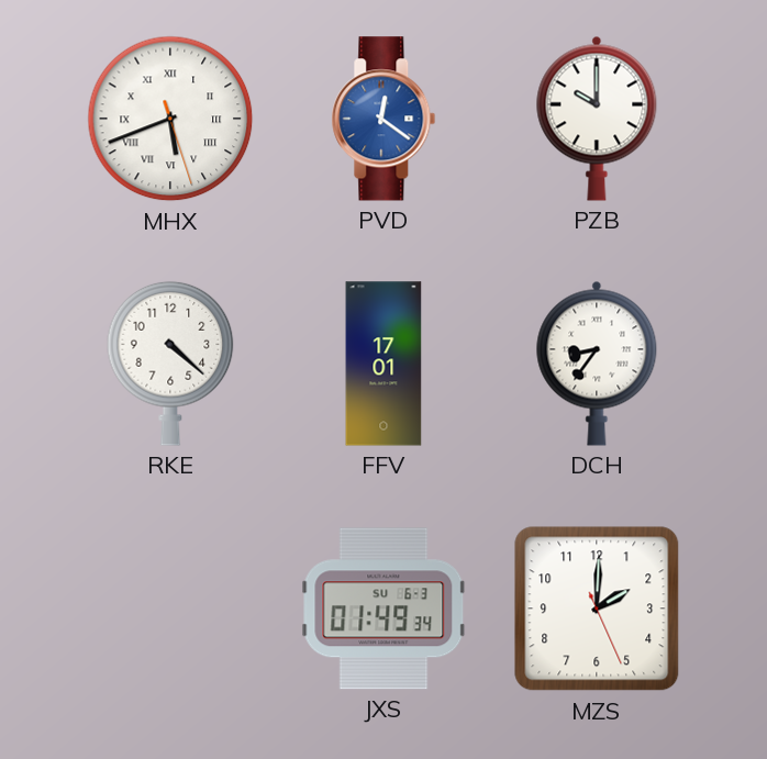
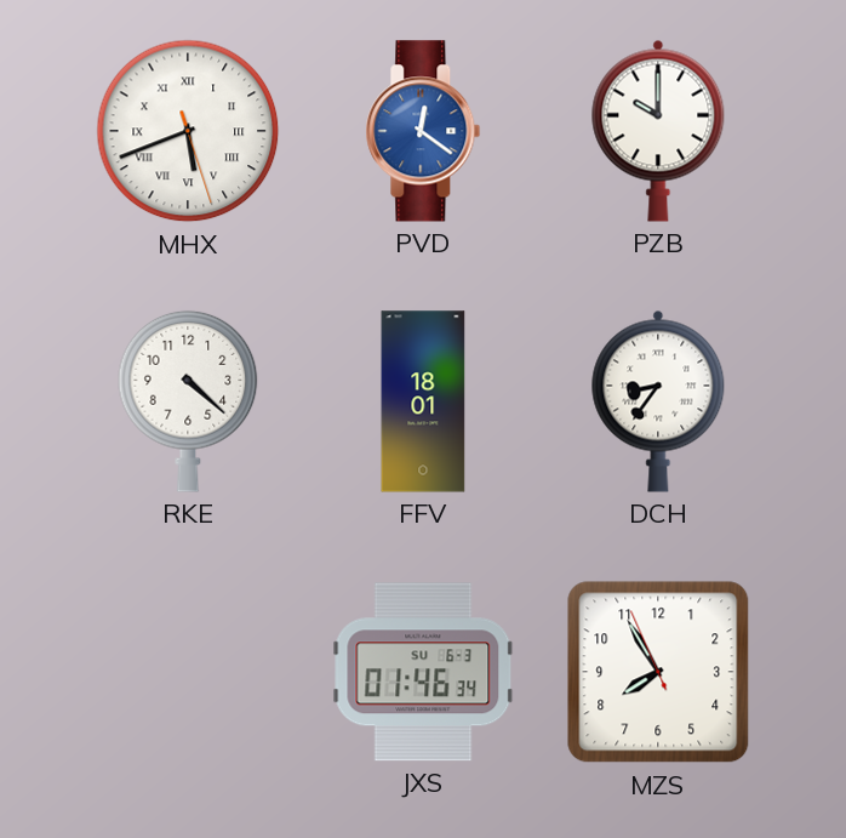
FFV: 17:01 -> 18:01
JXS: 01:49 -> 01:46
MZS: 2:00 -> 7:54
